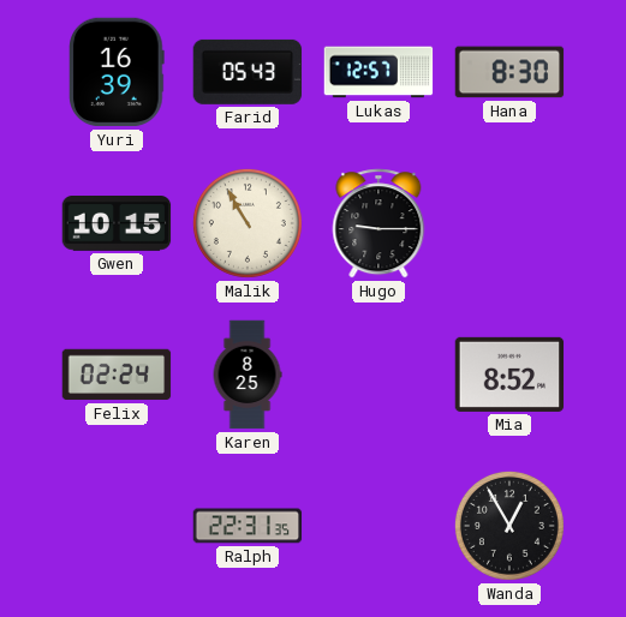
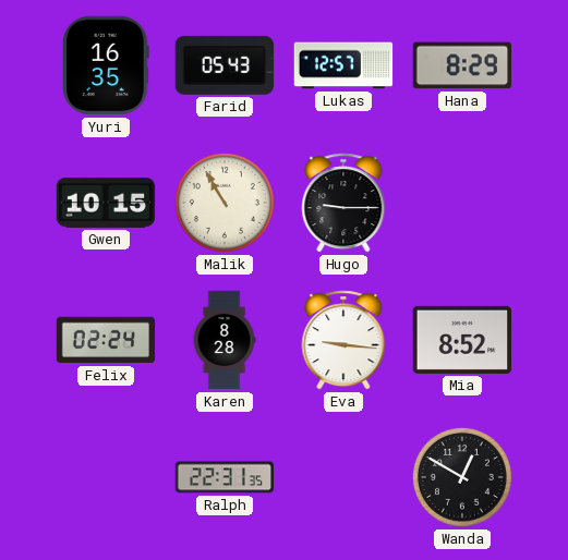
Yuri: 16:39 -> 16:35
Hana: 8:30 -> 8:29
Karen: 8:25 -> 8:28
Eva: none -> 9:16
Wanda: 12:55 -> 12:50
